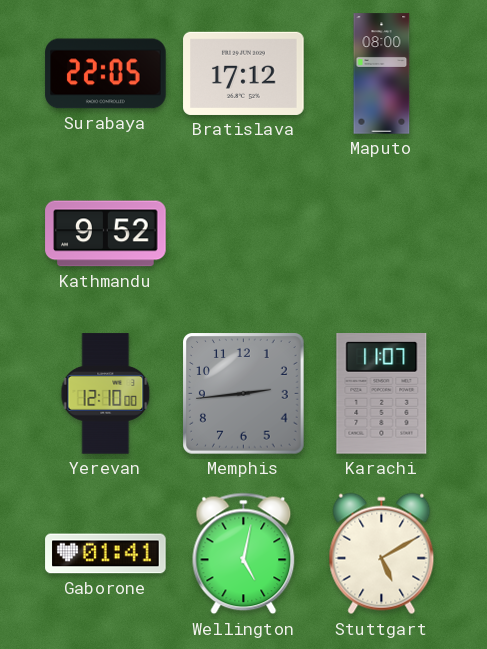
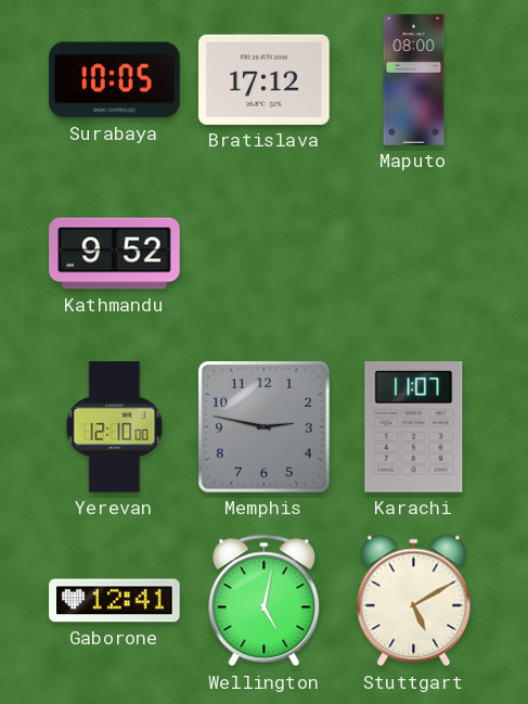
Surabaya: 22:05 -> 10:05
Memphis: 2:44 -> 2:47
Gaborone: 01:41 -> 12:41
